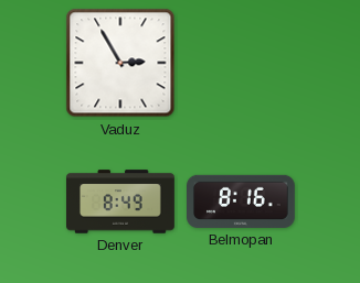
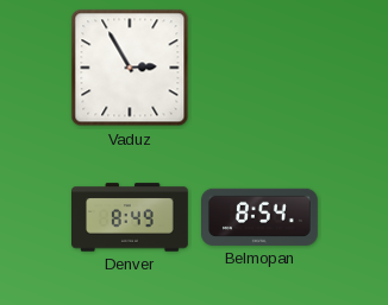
Belmopan: 8:16 -> 8:54
